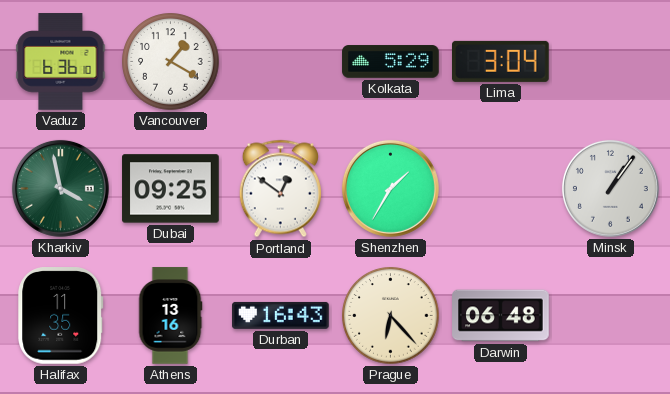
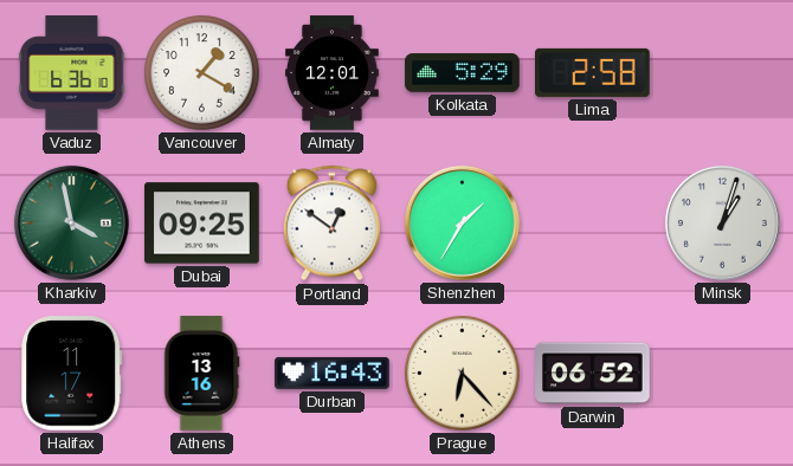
Almaty: none -> 12:01
Lima: 3:04 -> 2:58
Minsk: 1:06 -> 1:03
Halifax: 11:35 -> 11:17
Darwin: 06:48 -> 06:52
